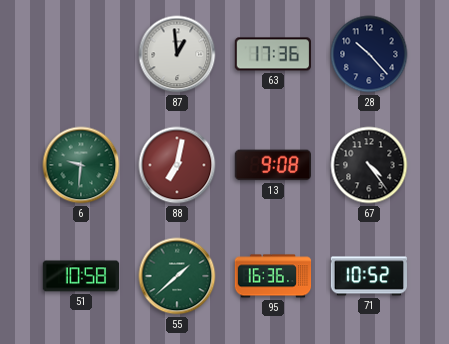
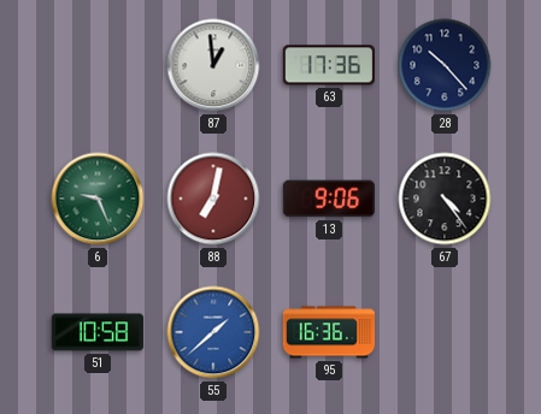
6: 9:31 -> 9:26
13: 9:08 -> 9:06
55 dial: green -> blue
71: 10:52 -> none
